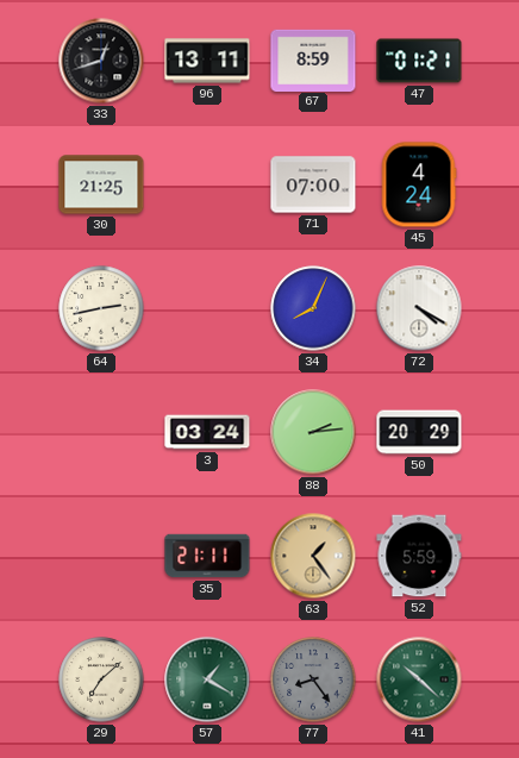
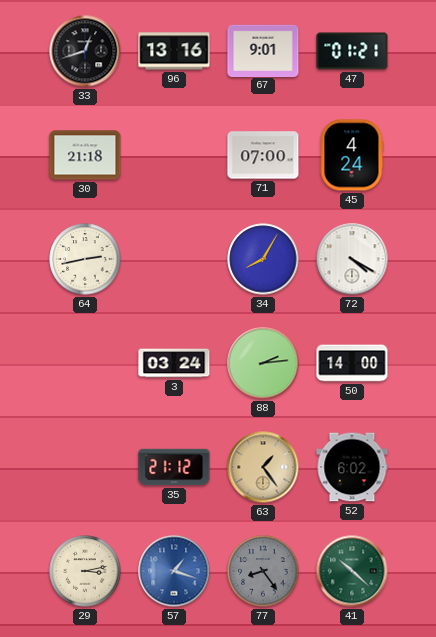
96: 13:11 -> 13:16
67: 8:59 -> 9:01
30: 21:25 -> 21:18
34: 8:04 -> 8:05
50: 20:29 -> 14:00
35: 21:11 -> 21:12
52: 5:59 -> 6:02
29: 7:08 -> 3:13
57: 1:20 -> 1:18
57 dial: green -> blue
